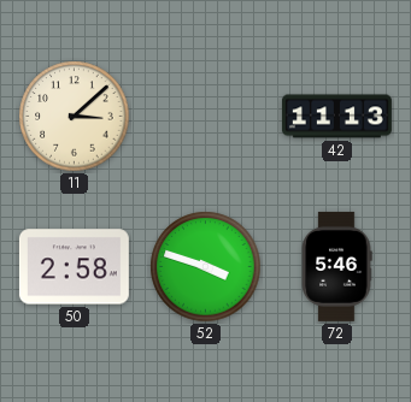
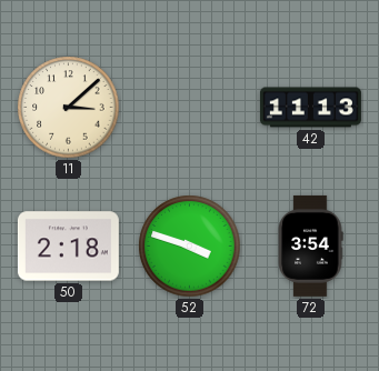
50: 2:58 -> 2:18
72: 5:46 -> 3:54
